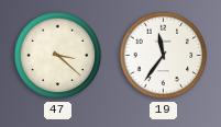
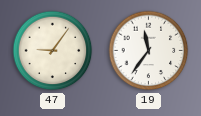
47: 3:22 -> 9:06
